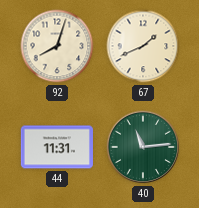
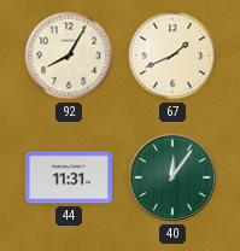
92: 8:03 -> 8:05
40: 11:14 -> 12:06
